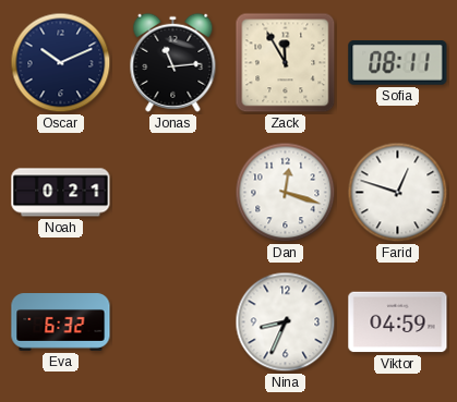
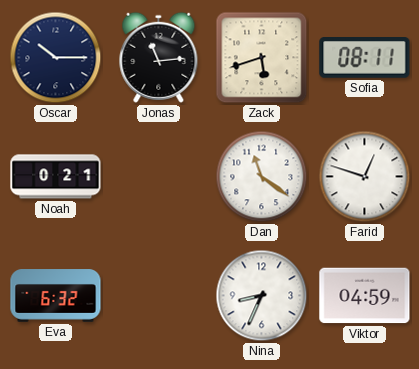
Oscar: 10:11 -> 10:15
Zack: 11:55 -> 5:42
Dan: 12:18 -> 11:21
